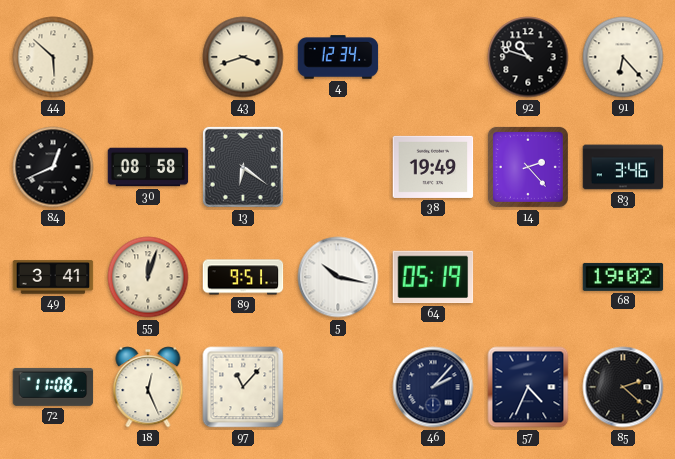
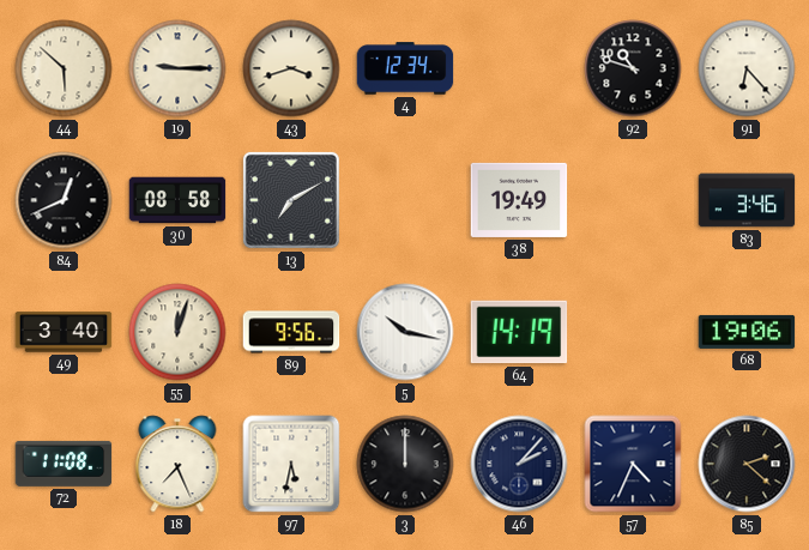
19: none -> 9:15
13: 6:21 -> 7:10
14: 2:23 -> none
49: 3:41 -> 3:40
89: 9:51 -> 9:56
64: 05:19 -> 14:19
68: 19:02 -> 19:06
18: 12:26 -> 7:26
97: 11:07 -> 5:32
3: none -> 12:00
